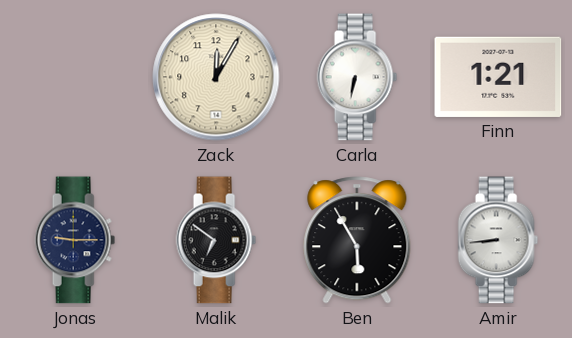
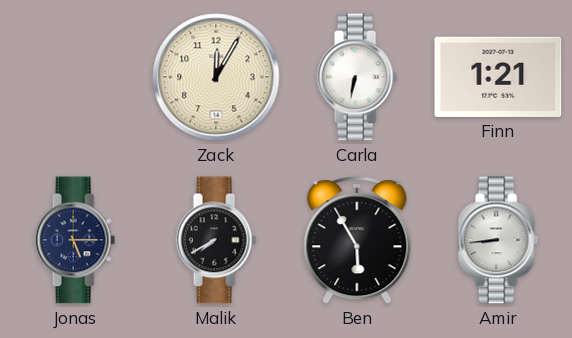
Jonas: 9:15 -> 5:15
Malik: 6:51 -> 7:40
